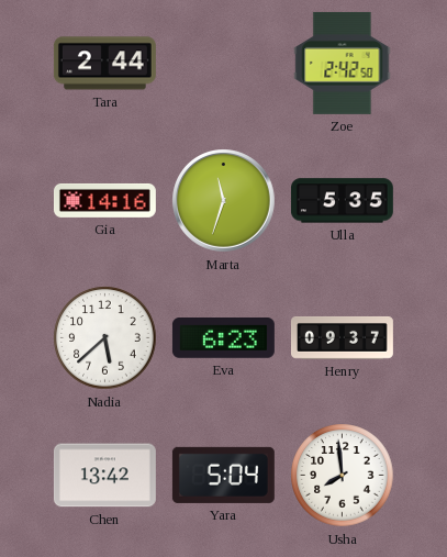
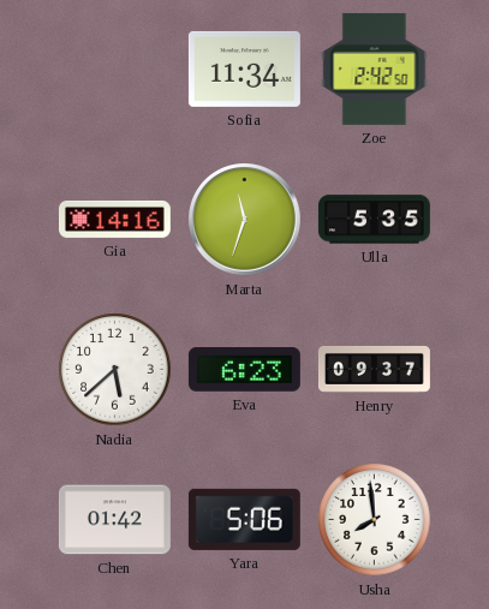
Tara: 2:44 -> none
Sofia: none -> 11:34
Chen: 13:42 -> 01:42
Yara: 5:04 -> 5:06
